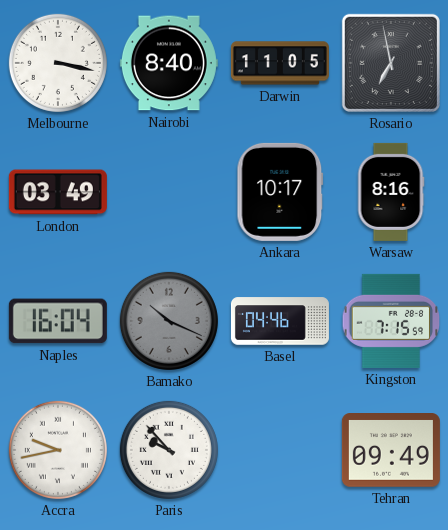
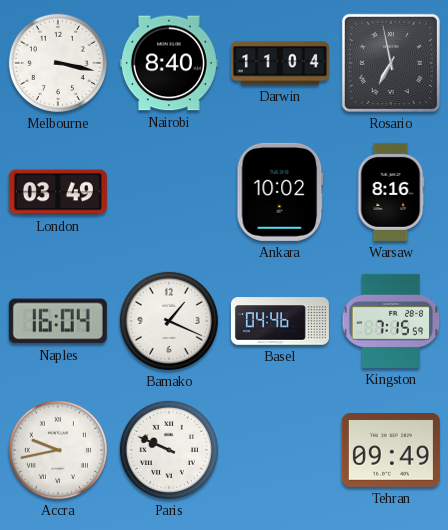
Darwin: 11:05 -> 11:04
Ankara: 10:17 -> 10:02
Bamako: 10:19 -> 1:19
Bamako dial: grey -> white
Paris: 9:53 -> 9:49
